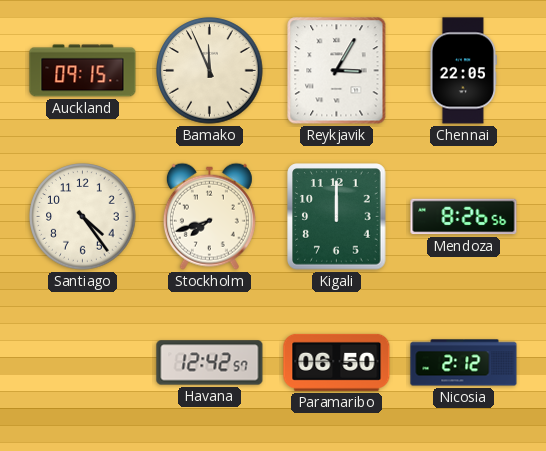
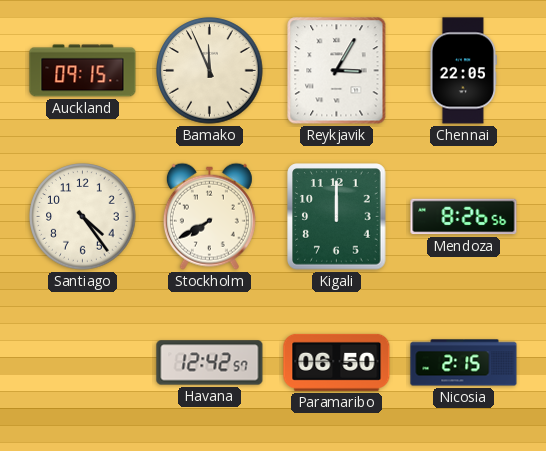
Stockholm: 7:42 -> 7:40
Nicosia: 2:12 -> 2:15
